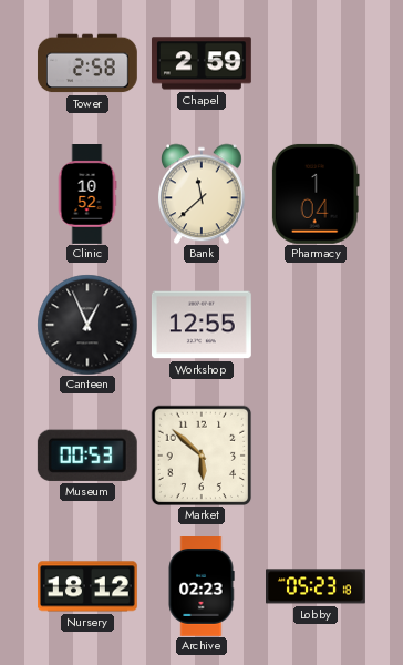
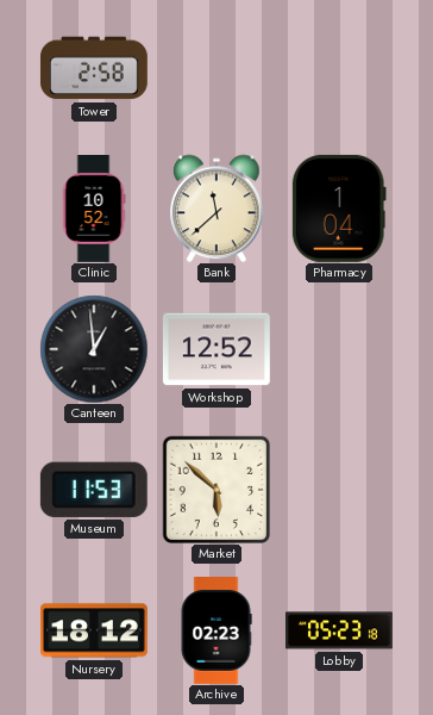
Chapel: 2:59 -> none
Canteen: 12:56 -> 12:59
Workshop: 12:55 -> 12:52
Museum: 00:53 -> 11:53
